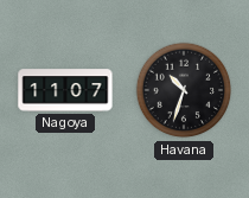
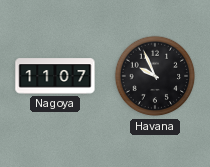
Havana: 10:33 -> 9:56
